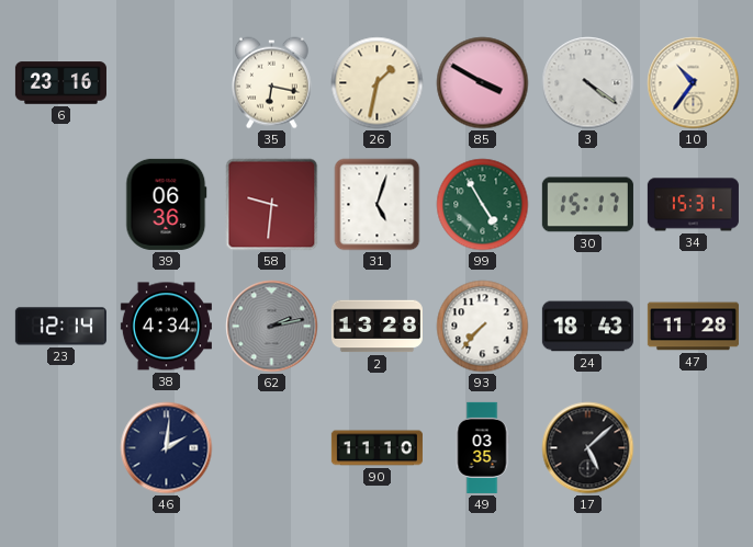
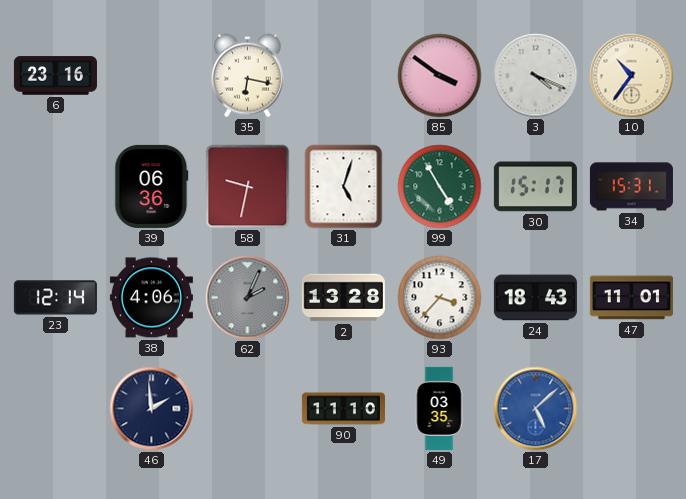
26: 1:32 -> none
85: 3:50 -> 3:51
3: 4:21 -> 4:19
58: 9:31 -> 9:32
38: 4:34 -> 4:06
62: 2:13 -> 2:04
93: 7:37 -> 3:37
47: 11:28 -> 11:01
46: 2:01 -> 1:59
17 dial: black -> blue
